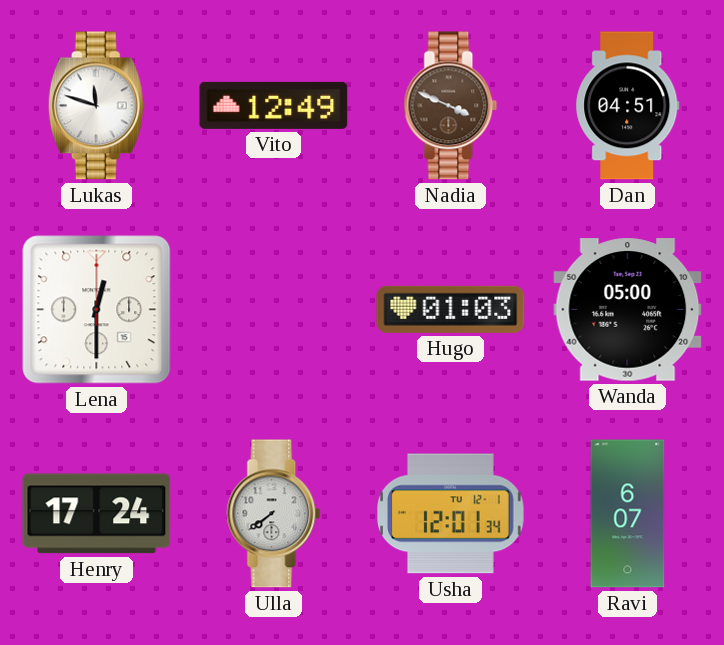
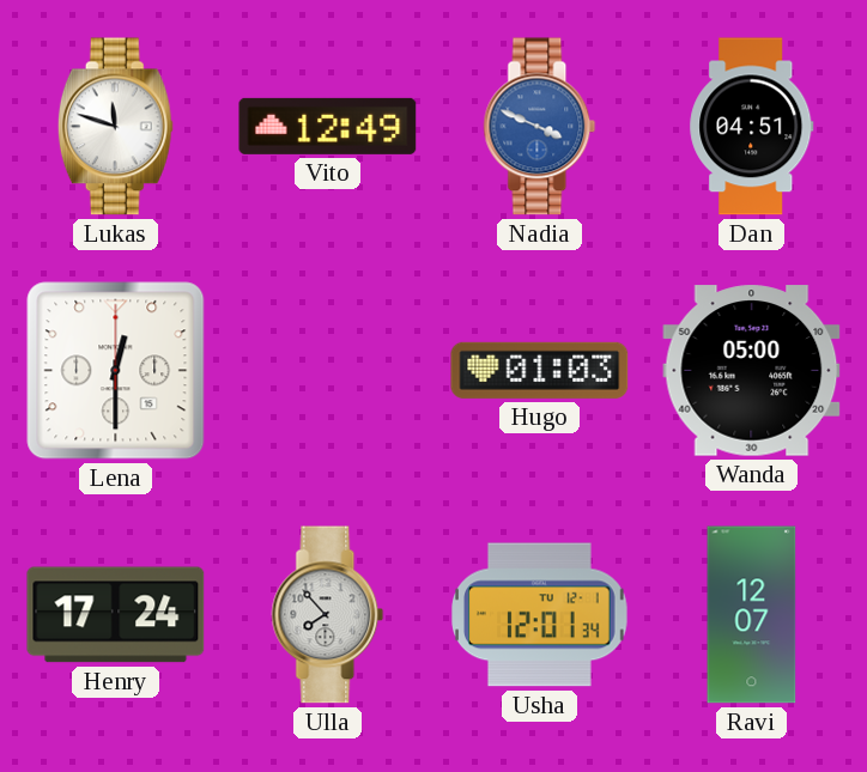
Nadia dial: brown -> blue
Ulla: 7:39 -> 7:53
Ravi: 6:07 -> 12:07
